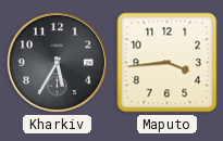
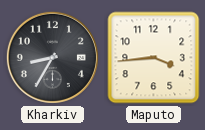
Kharkiv: 5:35 -> 8:35
